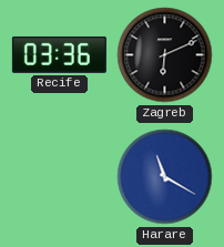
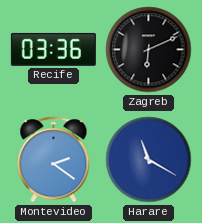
Montevideo: none -> 2:21
